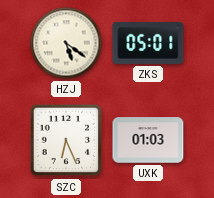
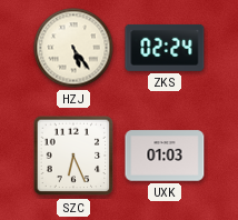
HZJ: 5:21 -> 5:24
ZKS: 05:01 -> 02:24
